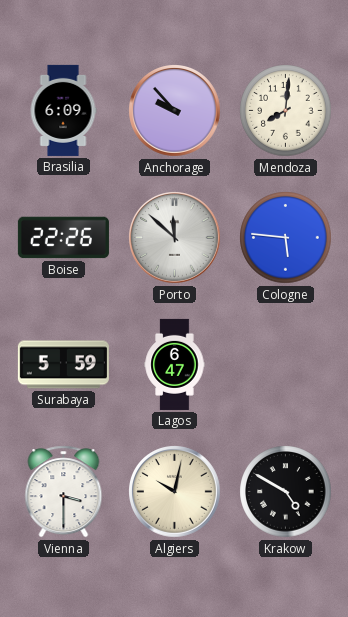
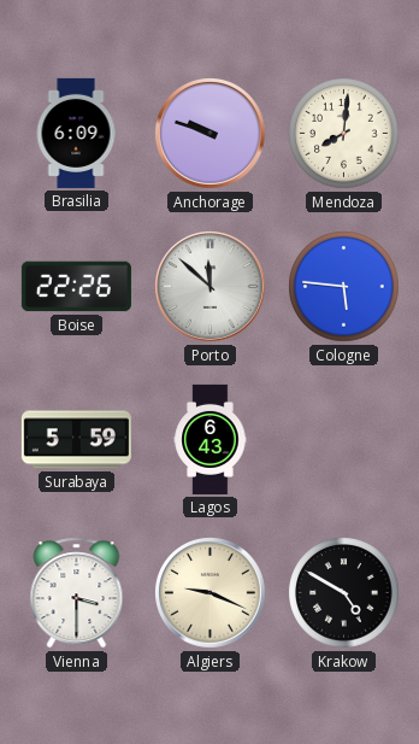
Anchorage: 9:53 -> 9:48
Lagos: 6:47 -> 6:43
Algiers: 10:02 -> 9:19
